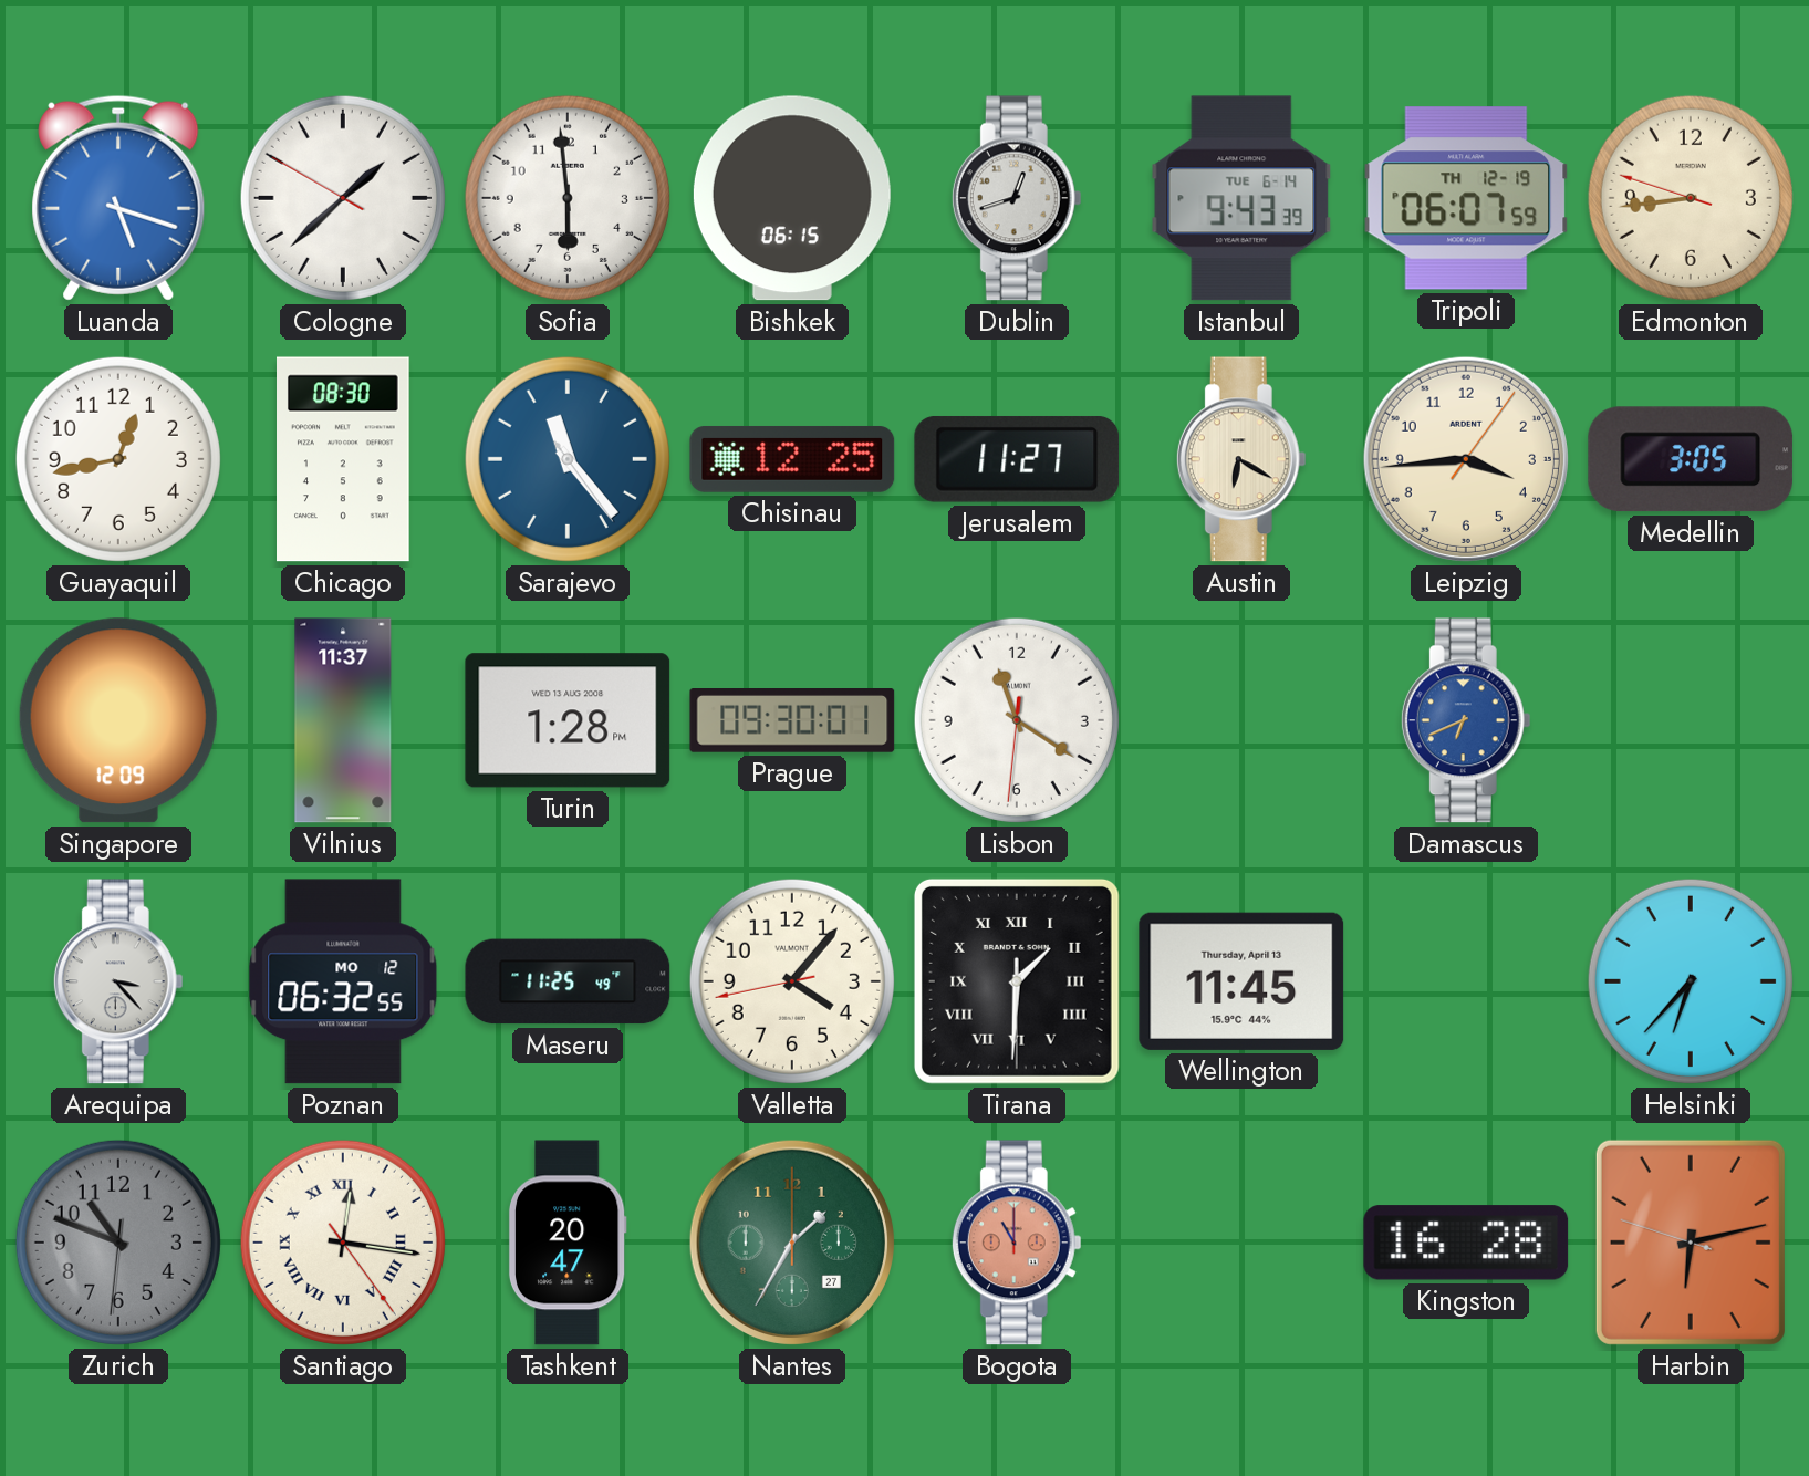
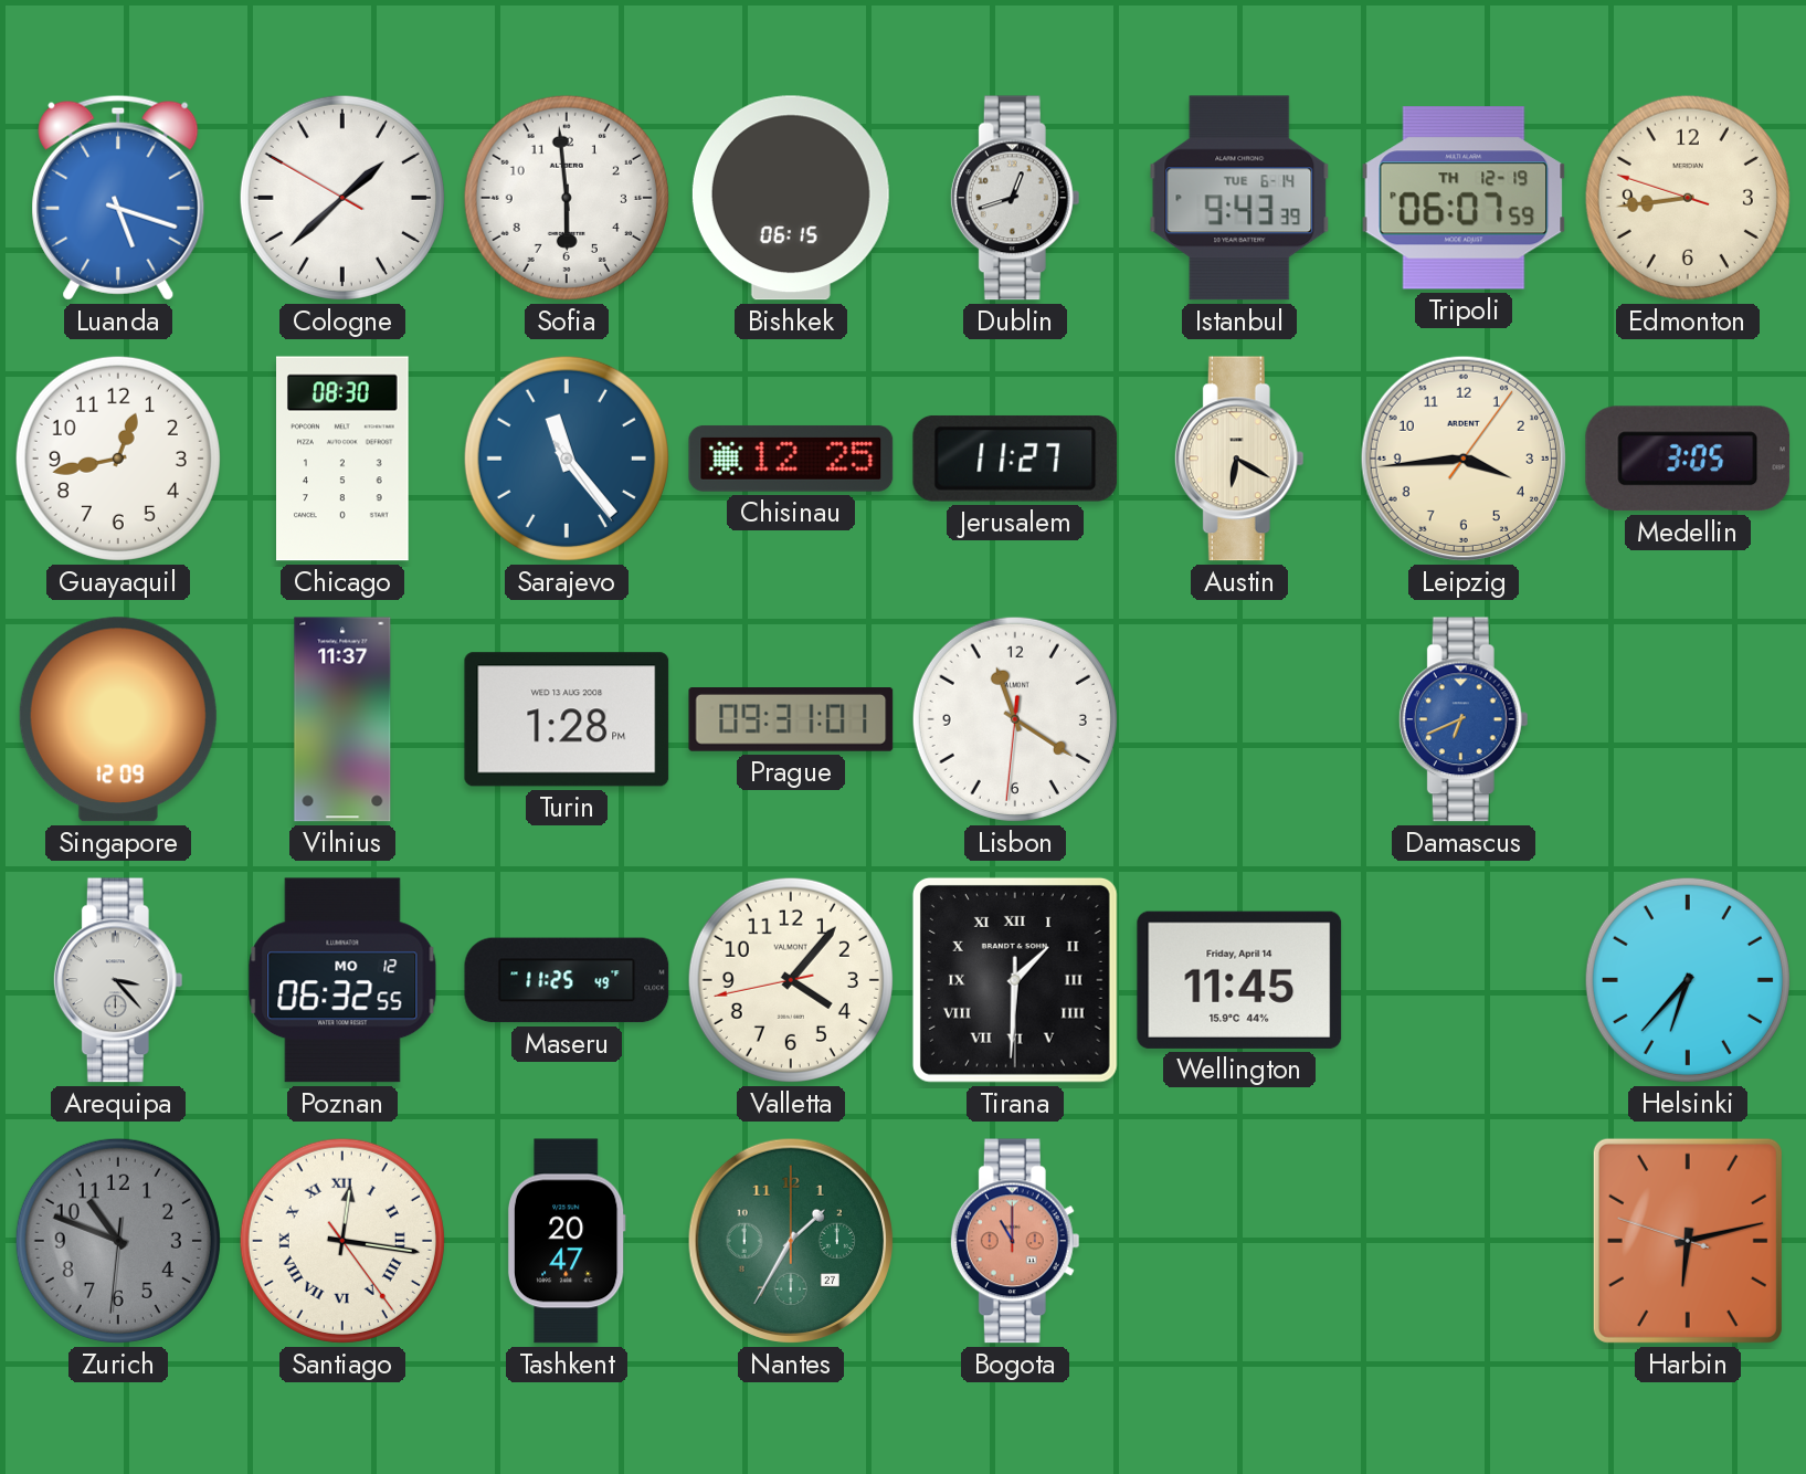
Prague: 09:30 -> 09:31
Wellington date: Thursday, April 13 -> Friday, April 14
Kingston: 16:28 -> none
